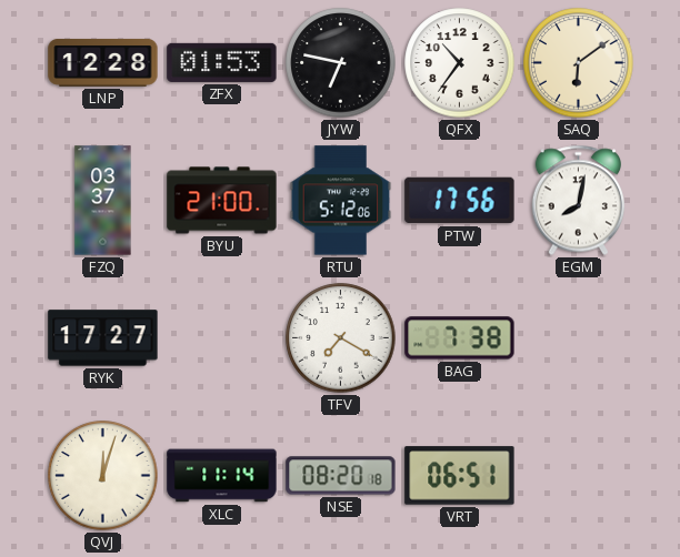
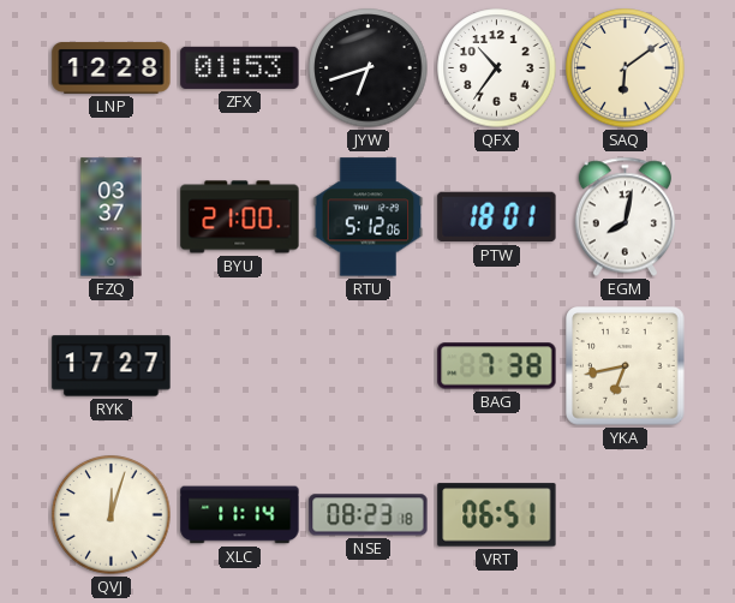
JYW: 6:47 -> 6:42
PTW: 17:56 -> 18:01
TFV: 7:20 -> none
YKA: none -> 6:43
NSE: 08:20 -> 08:23
